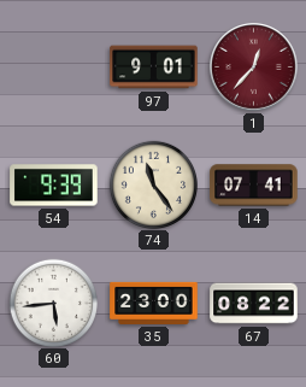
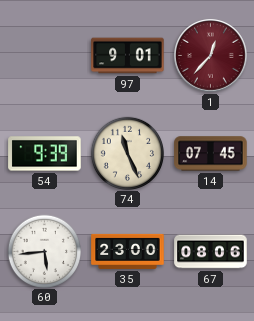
74: 11:24 -> 11:26
14: 07:41 -> 07:45
67: 08:22 -> 08:06
